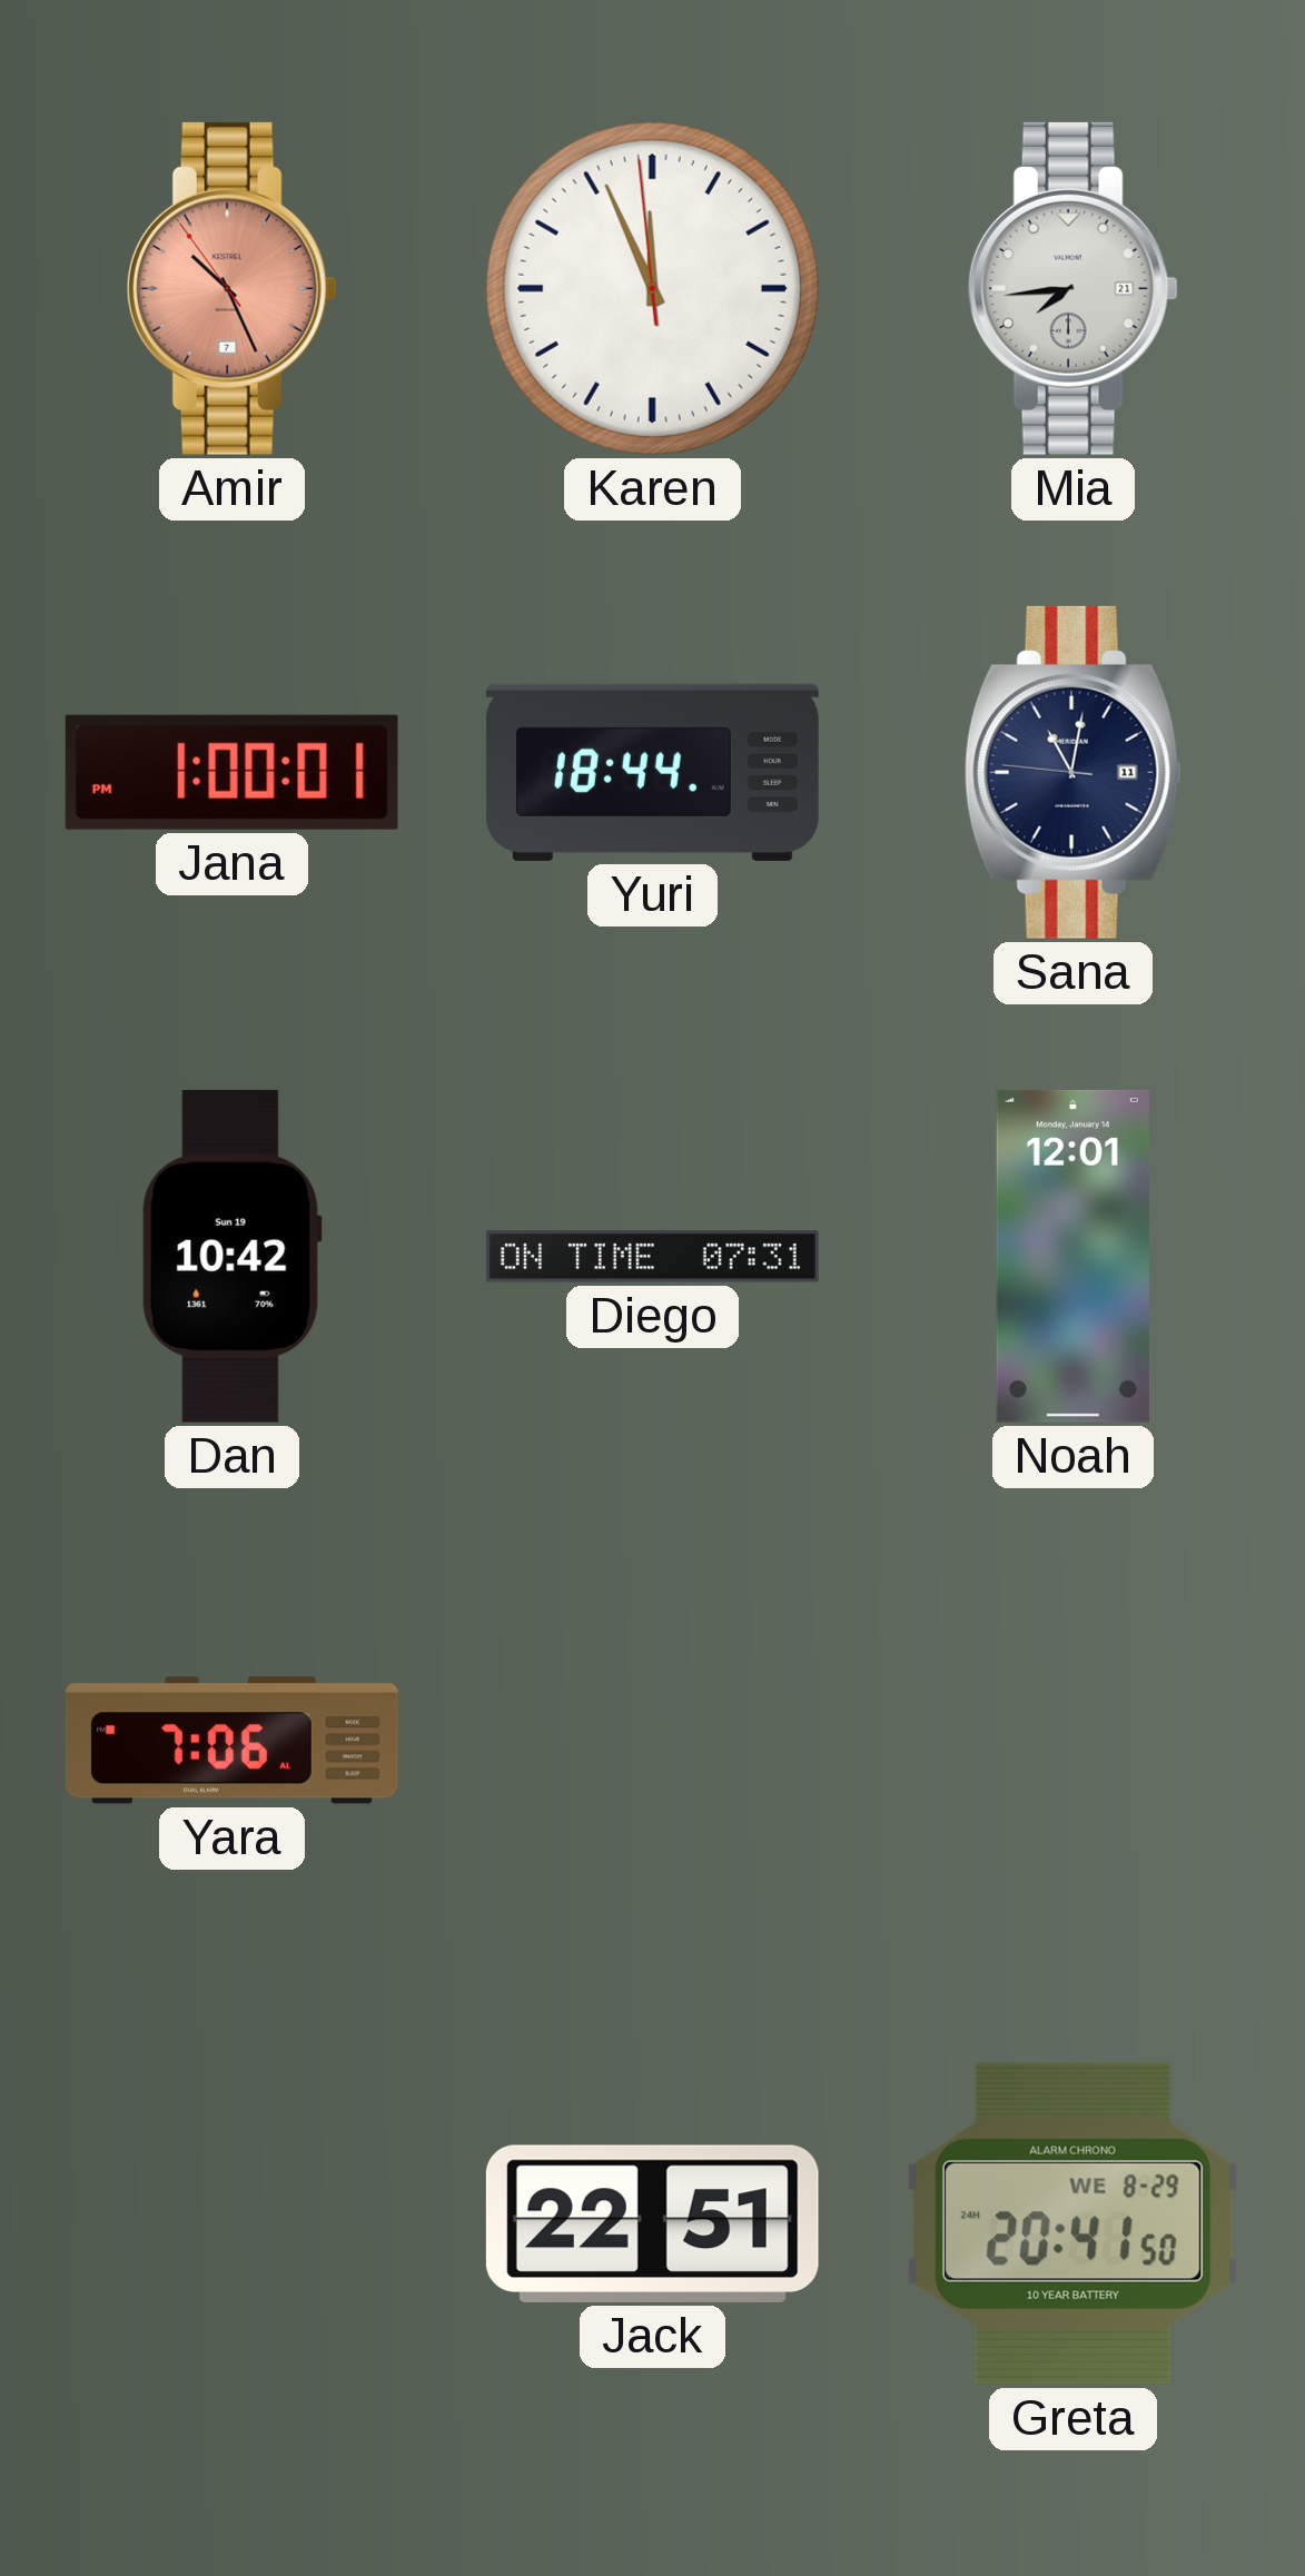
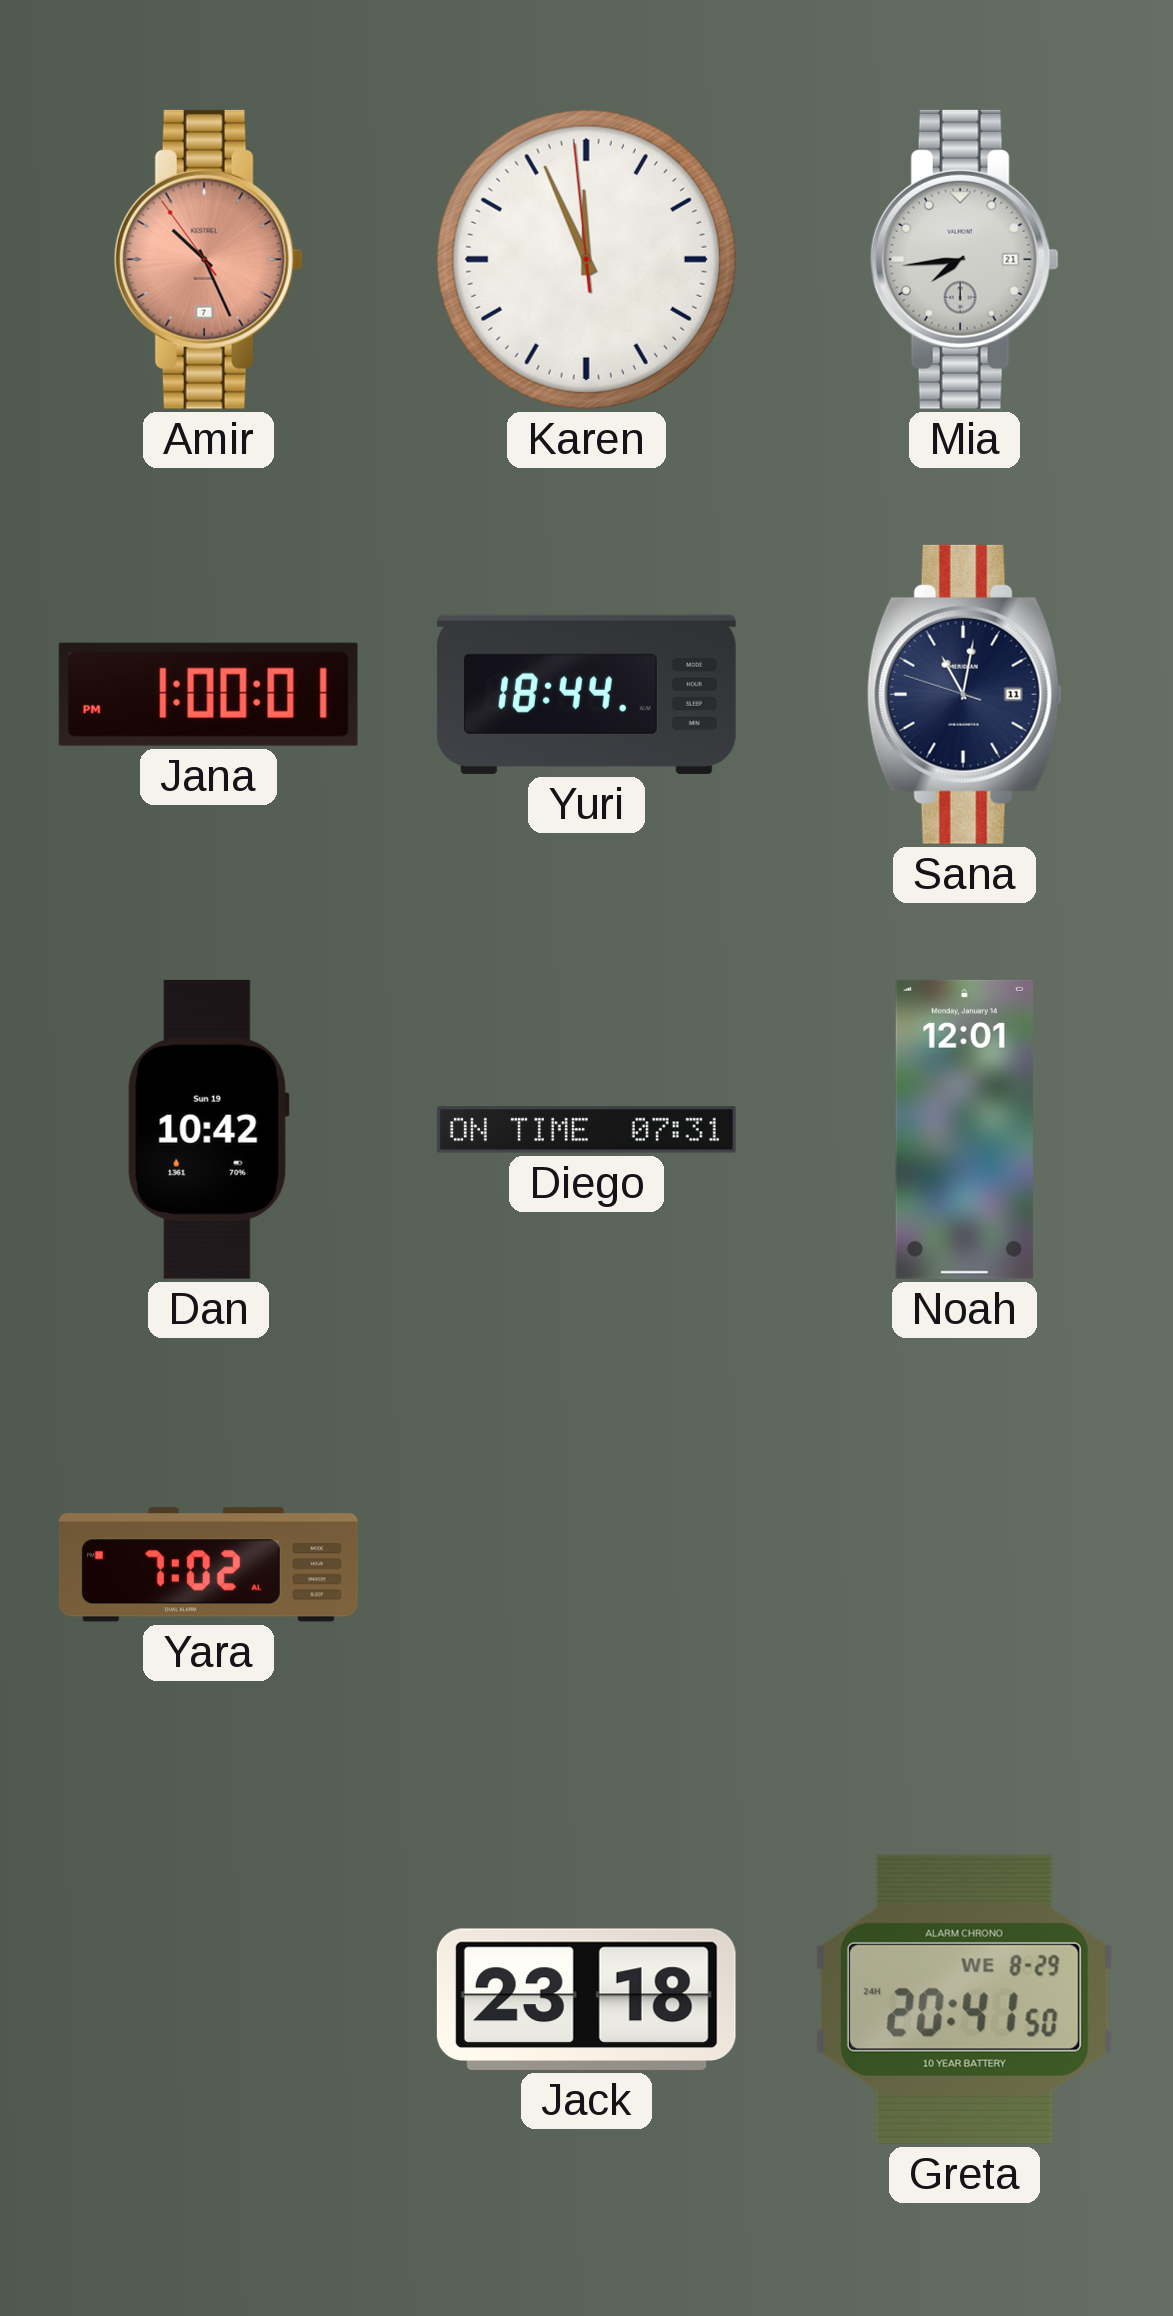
Sana: 11:01:46 -> 11:01:48
Yara: 7:06 -> 7:02
Jack: 22:51 -> 23:18
